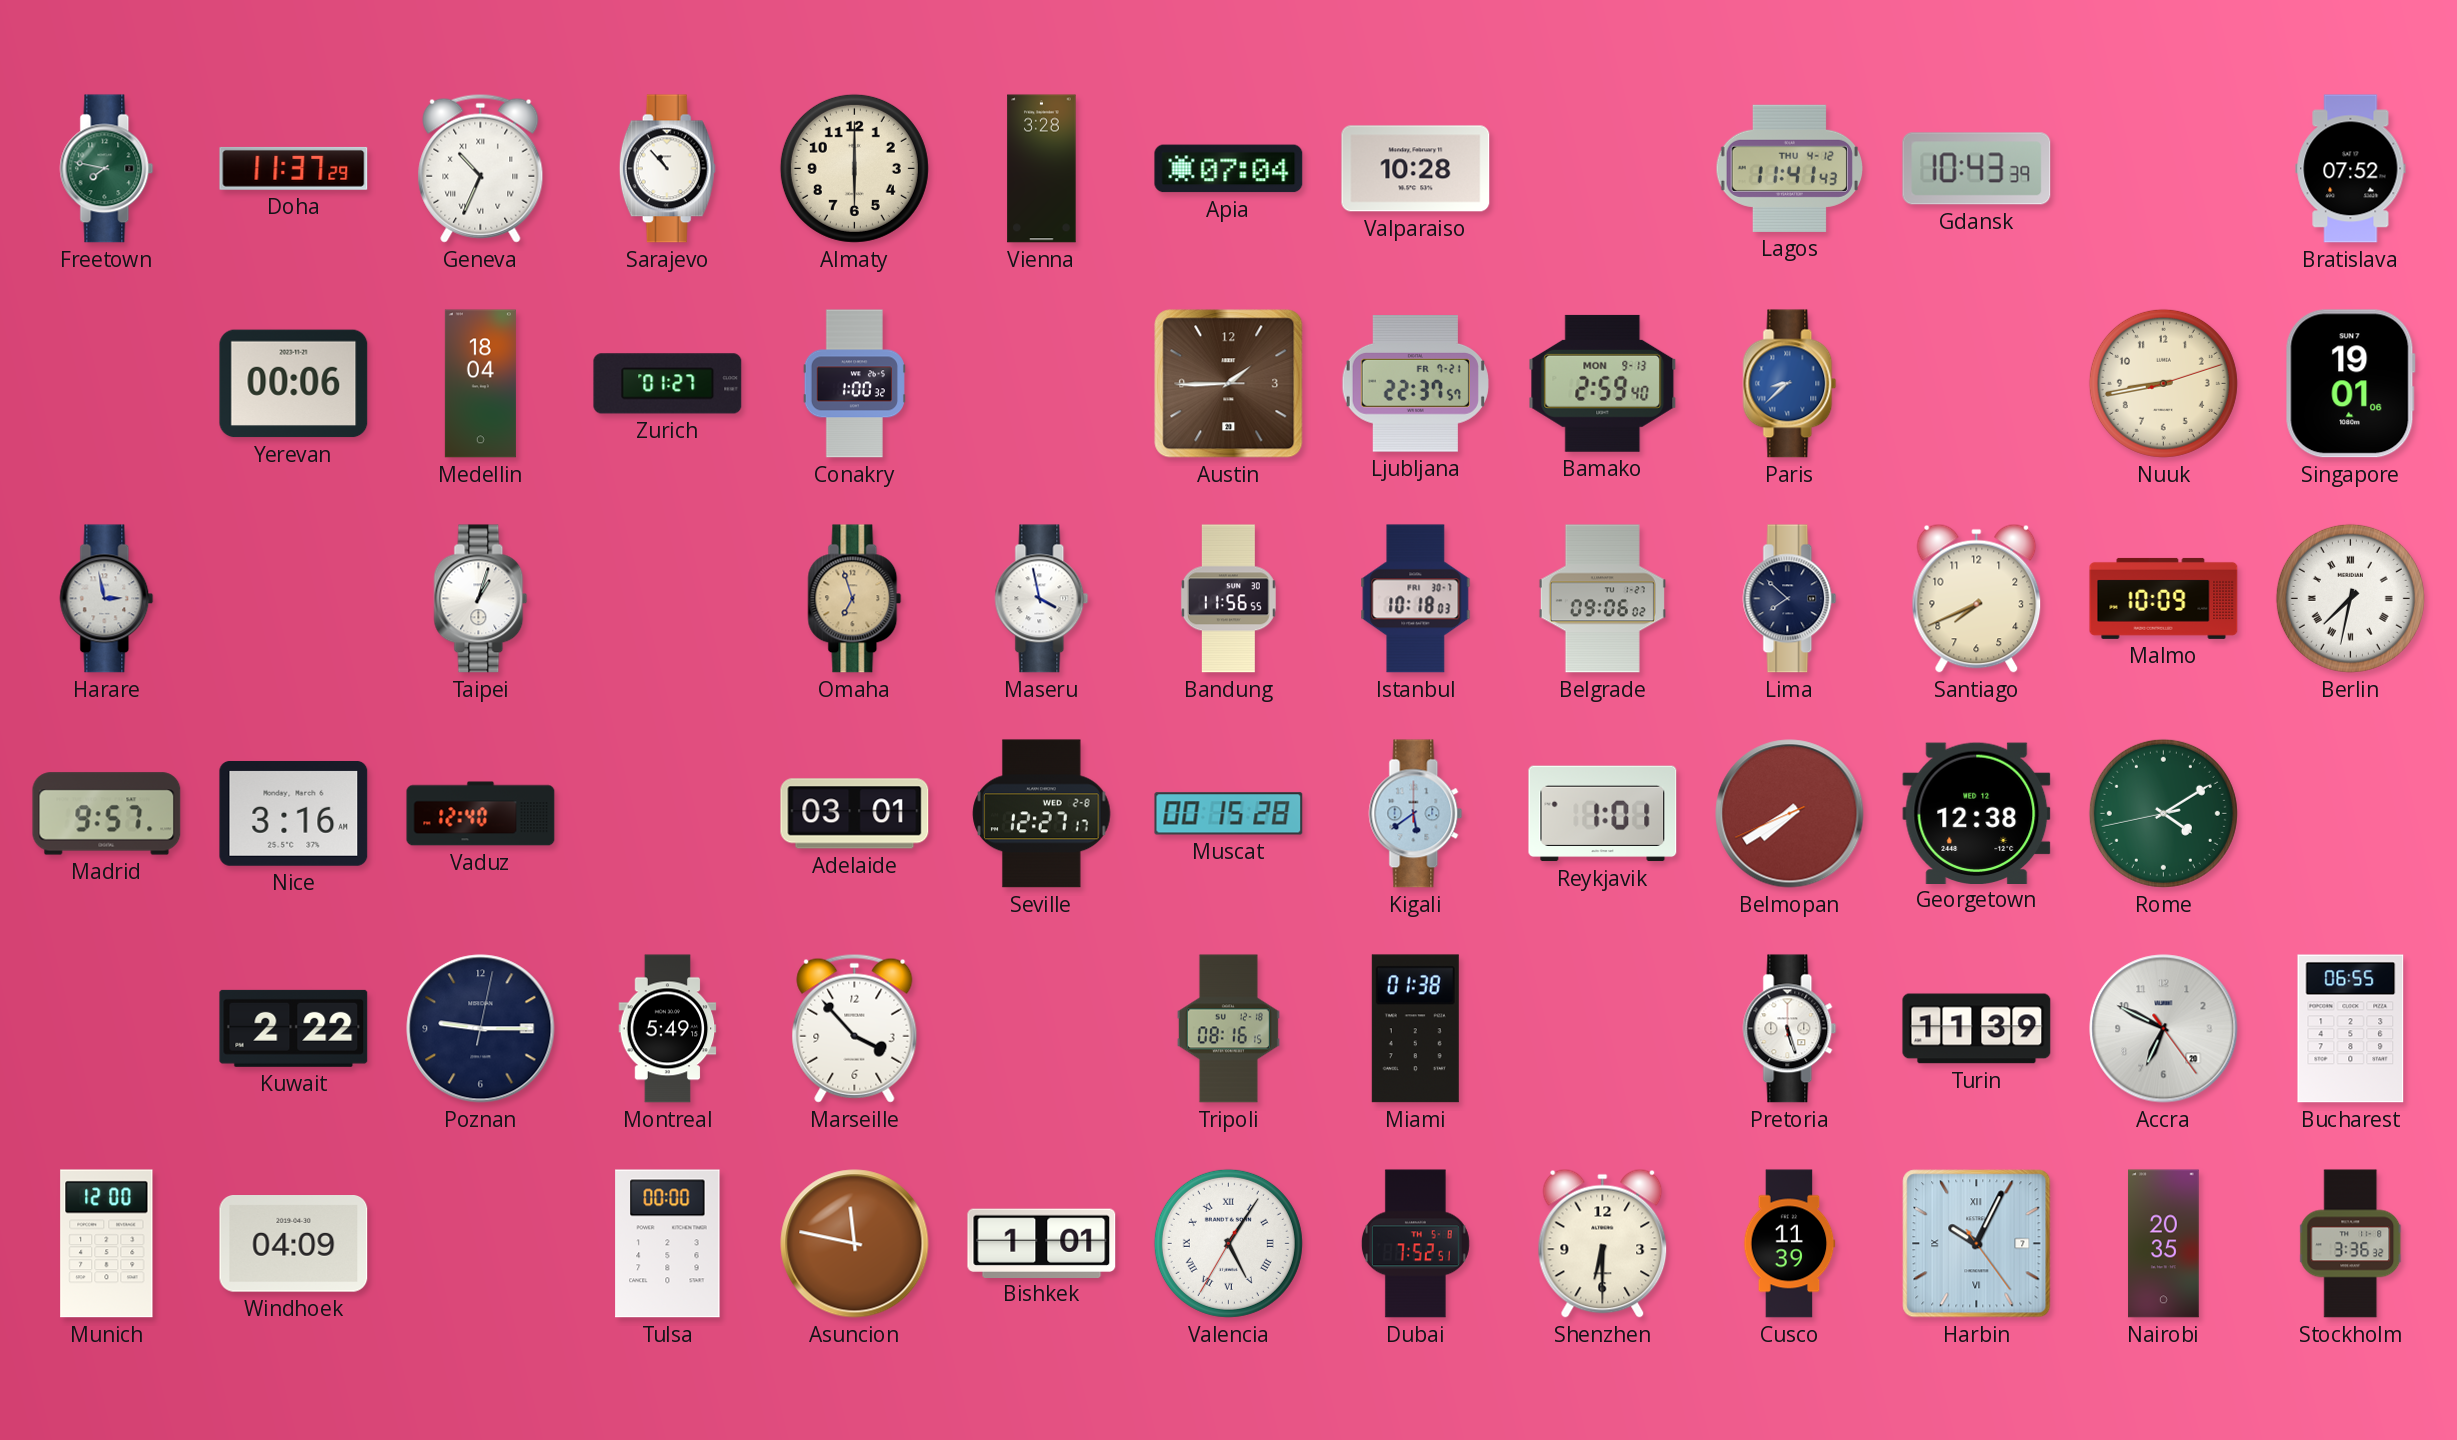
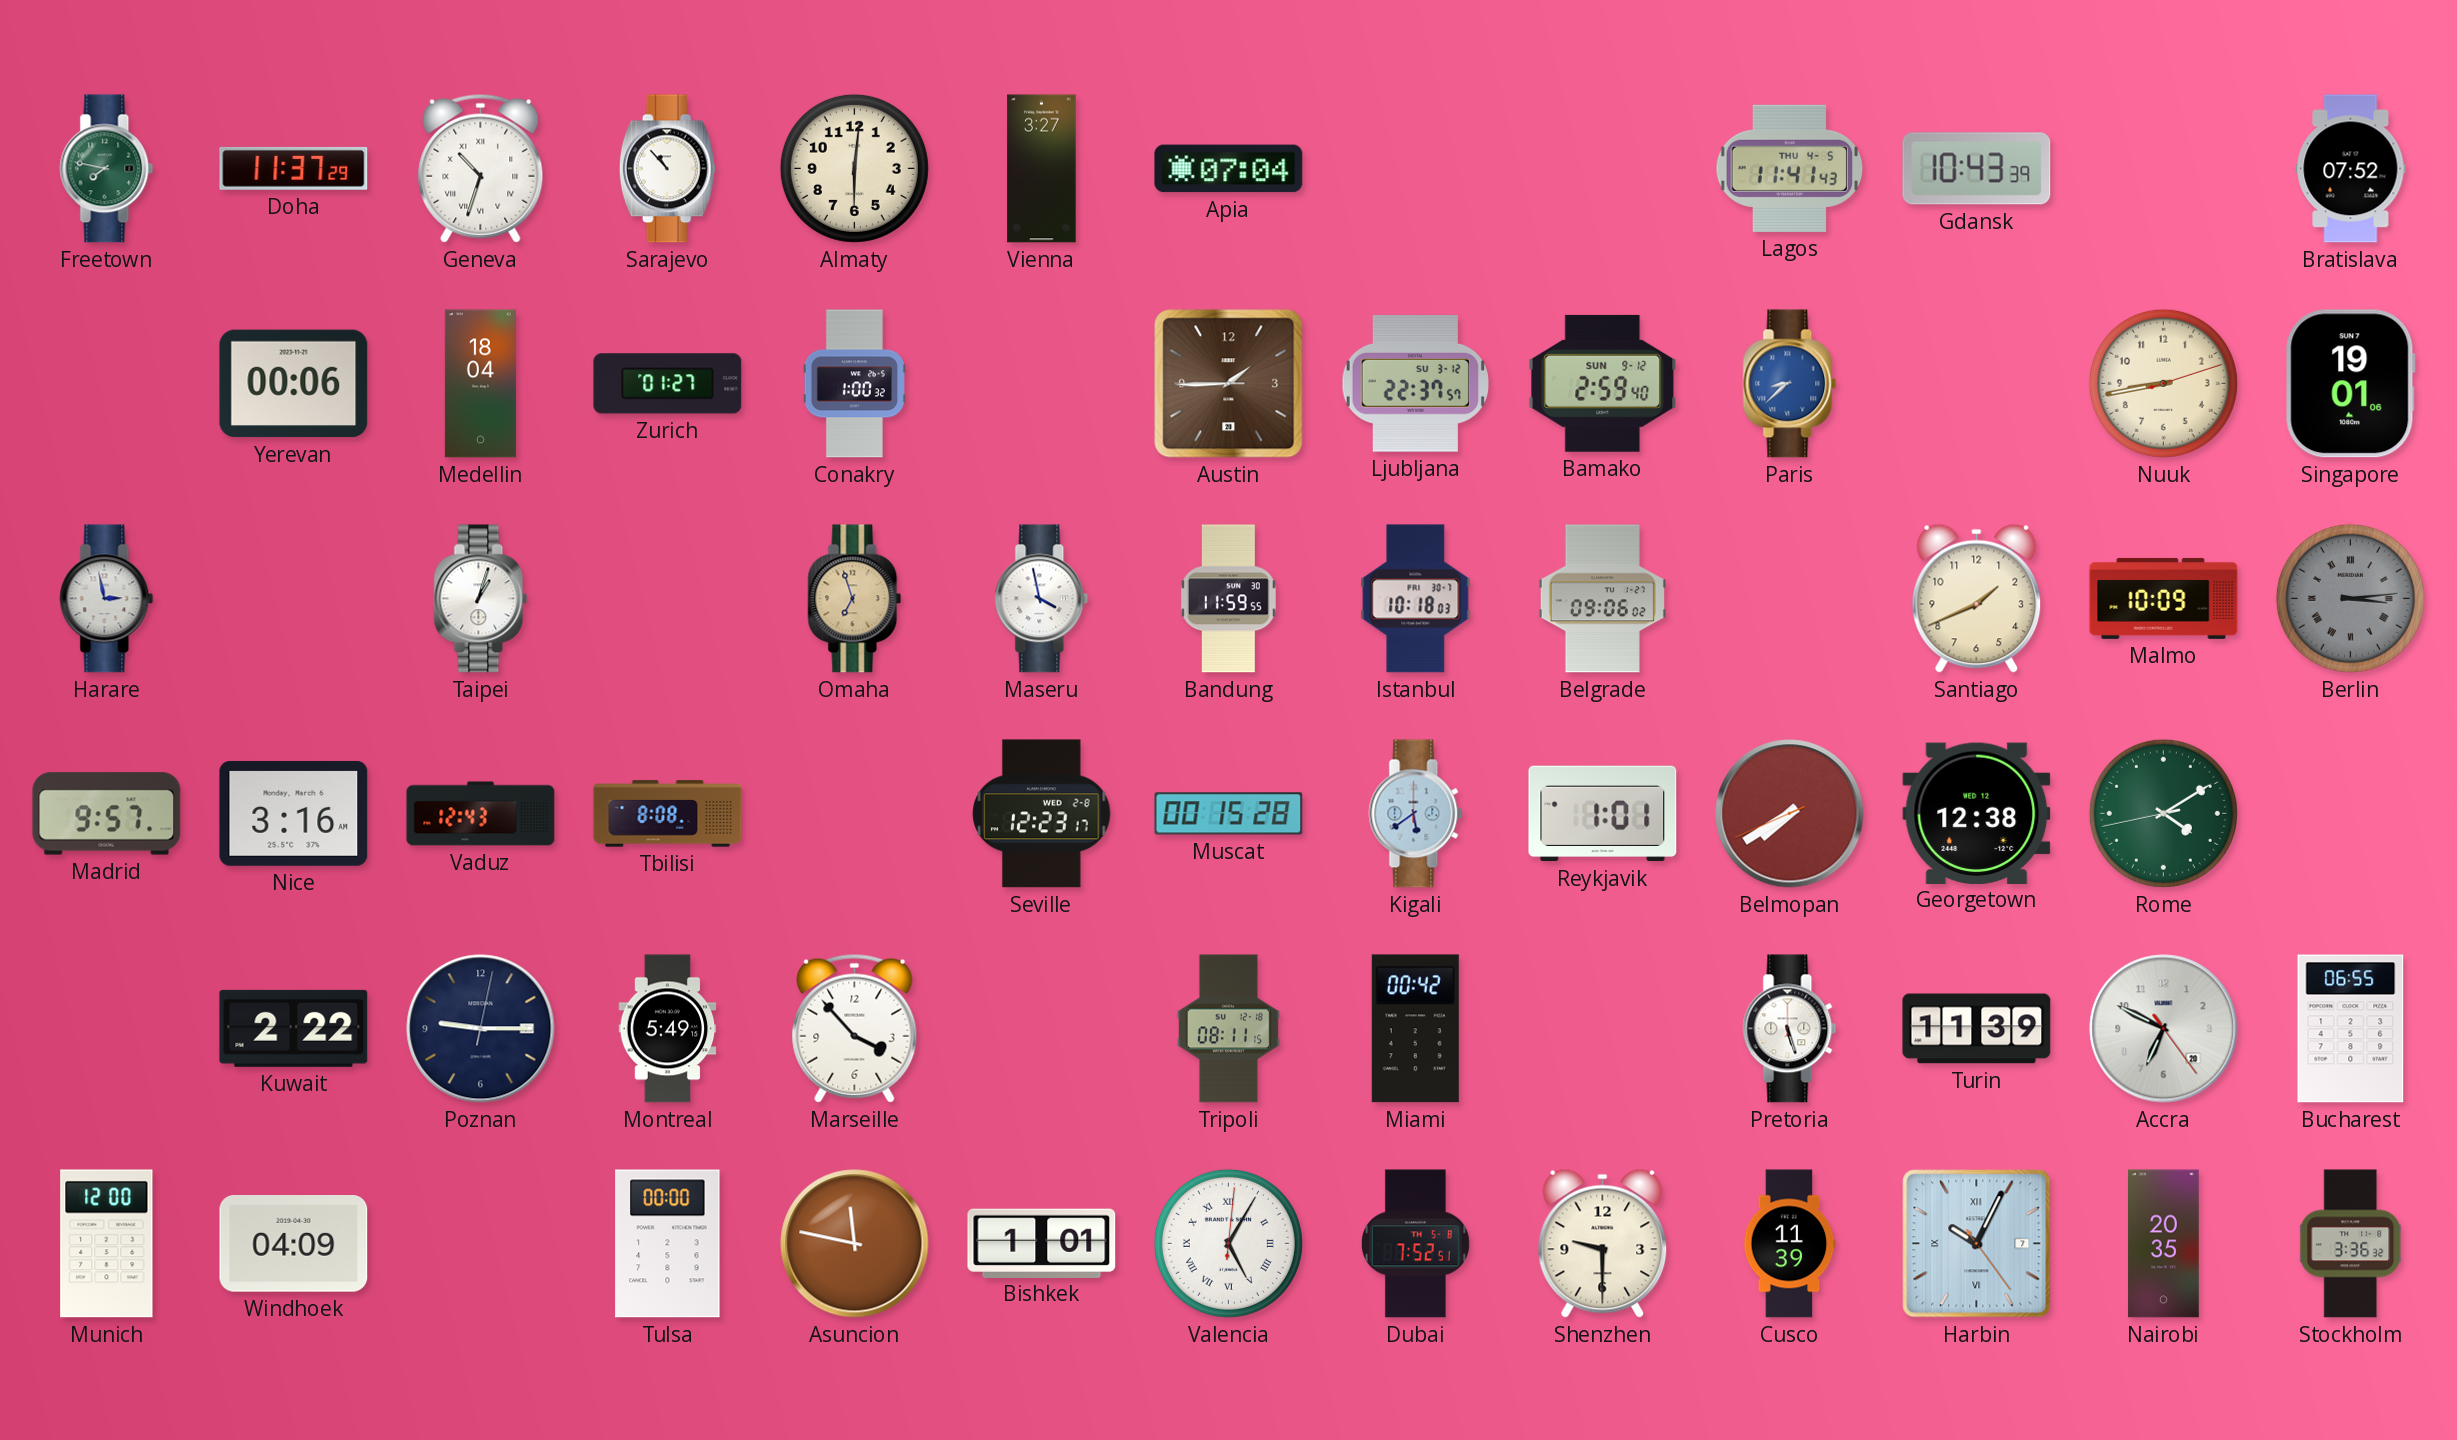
Geneva: 10:34 -> 10:33
Almaty: 6:00 -> 6:01
Vienna: 3:28 -> 3:27
Valparaiso: 10:28 -> none
Lagos date: THU 4-12 -> THU 4-5
Ljubljana date: FR 7-21 -> SU 3-12
Bamako date: MON 9-13 -> SUN 9-12
Bandung: 11:56 -> 11:59
Lima: 7:52 -> none
Santiago: 7:41 -> 1:41
Berlin: 7:32 -> 3:14
Berlin dial: white -> grey
Vaduz: 12:40 -> 12:43
Tbilisi: none -> 8:08
Adelaide: 03:01 -> none
Seville: 12:27 -> 12:23
Tripoli: 08:16 -> 08:11
Miami: 01:38 -> 00:42
Valencia: 5:05:35 -> 5:05:01
Shenzhen: 6:30 -> 9:30
